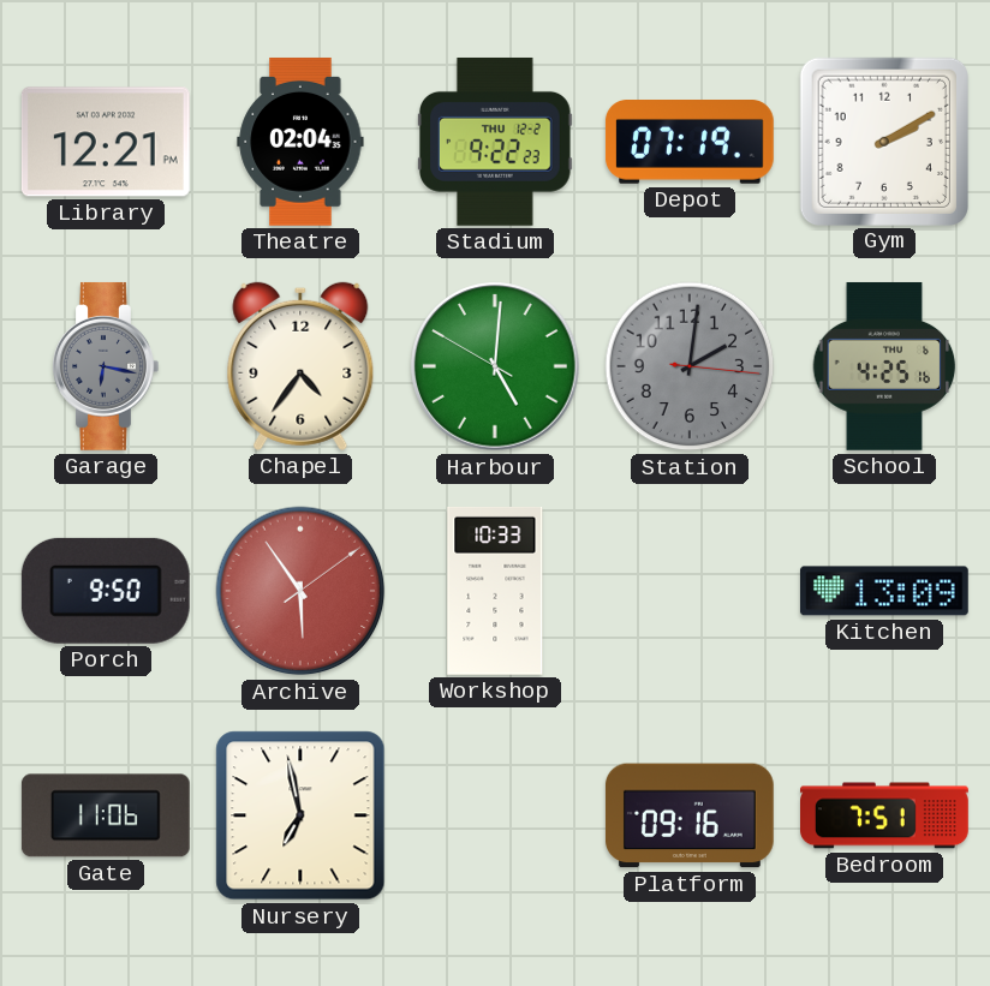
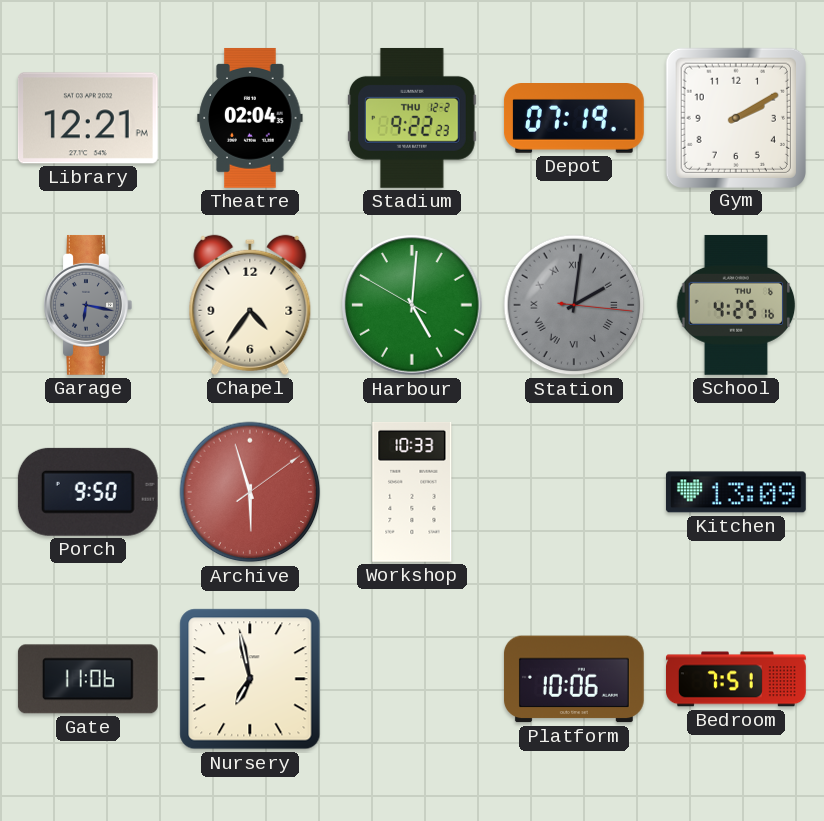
Station numerals: Arabic -> Roman
Archive: 5:54 -> 5:57
Platform: 09:16 -> 10:06
